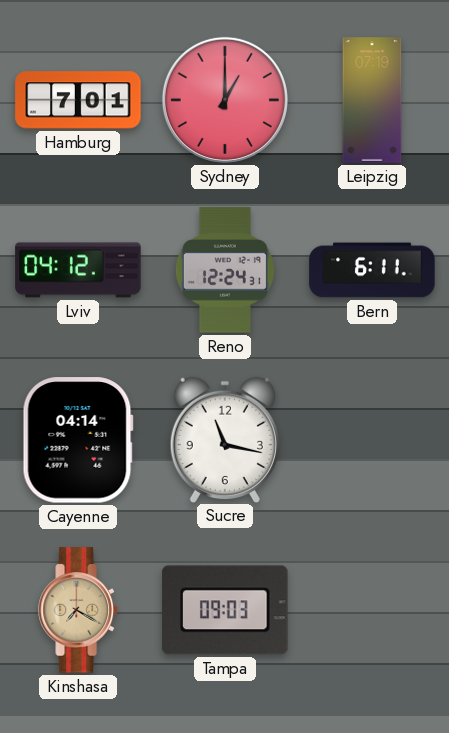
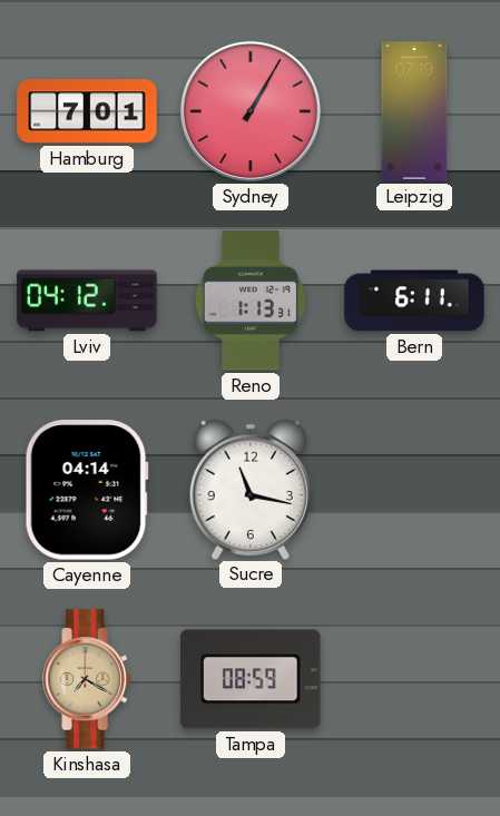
Sydney: 1:00 -> 1:05
Reno: 12:24 -> 1:13
Tampa: 09:03 -> 08:59
